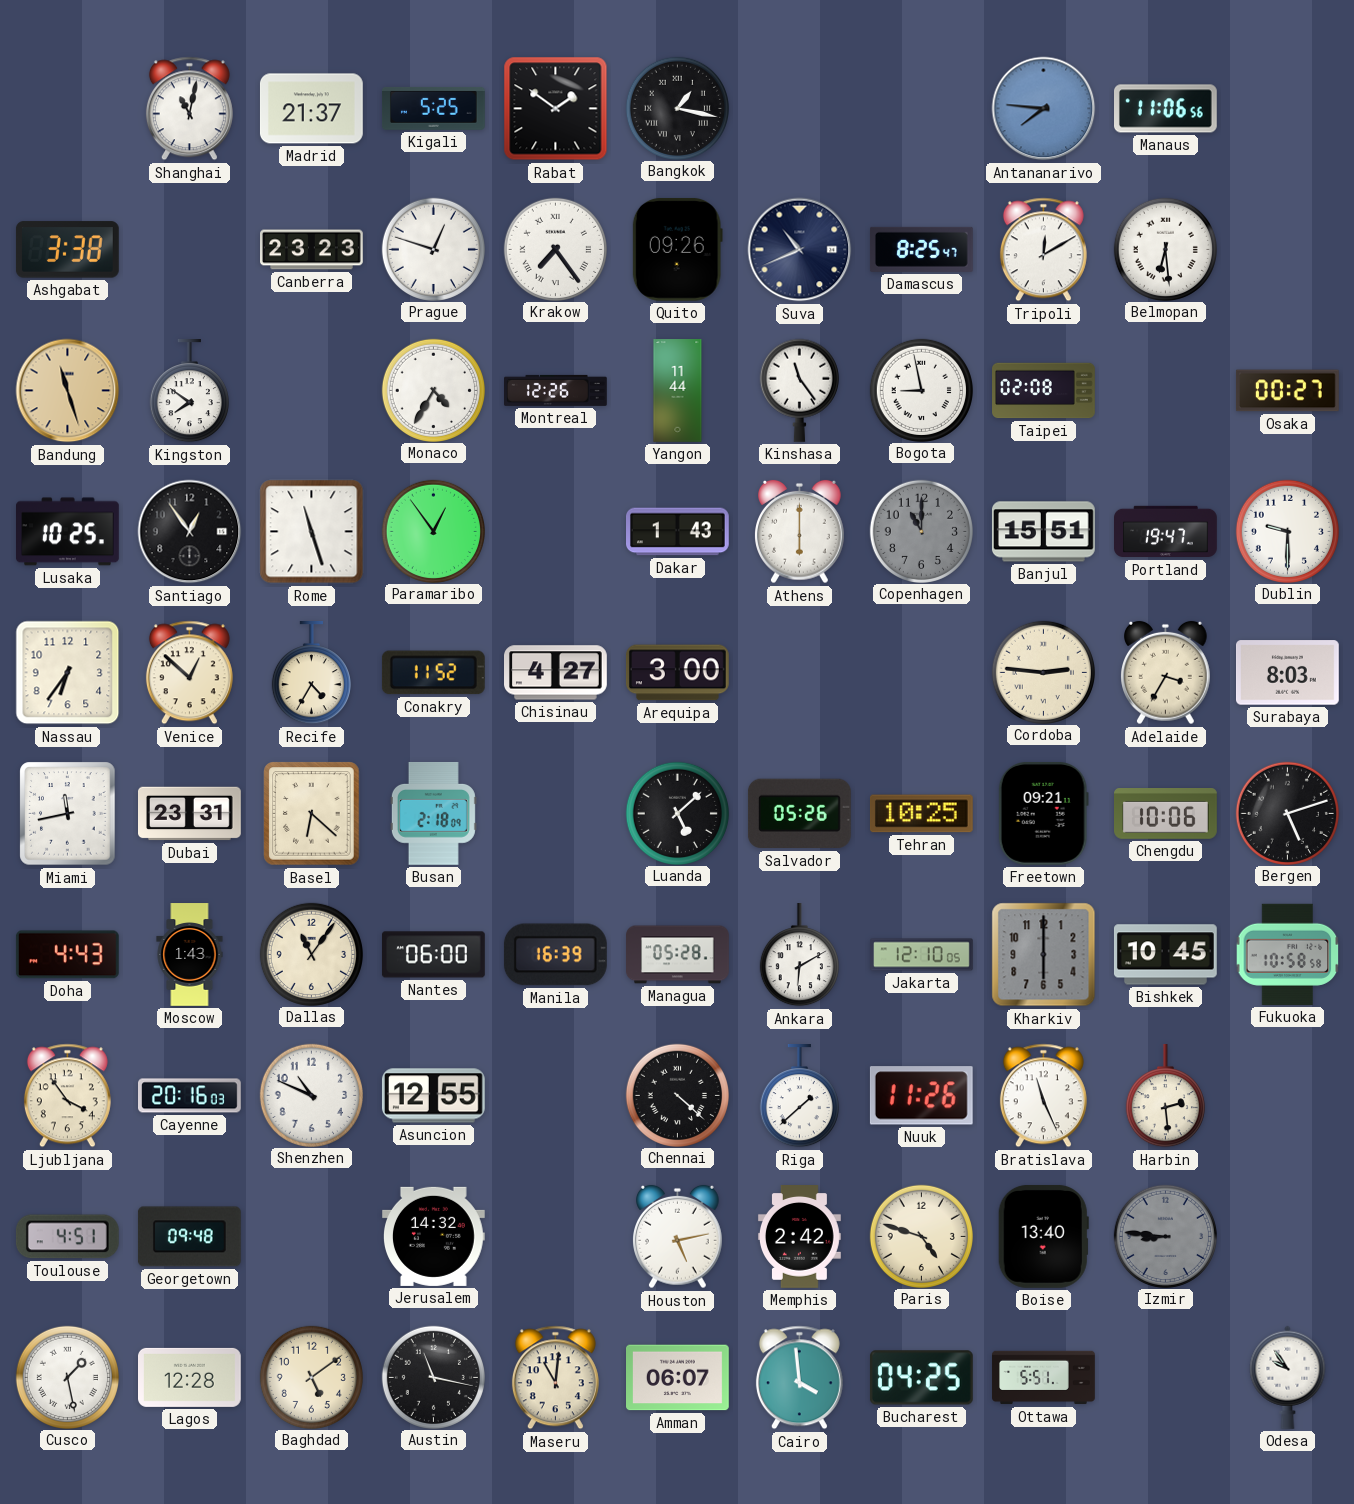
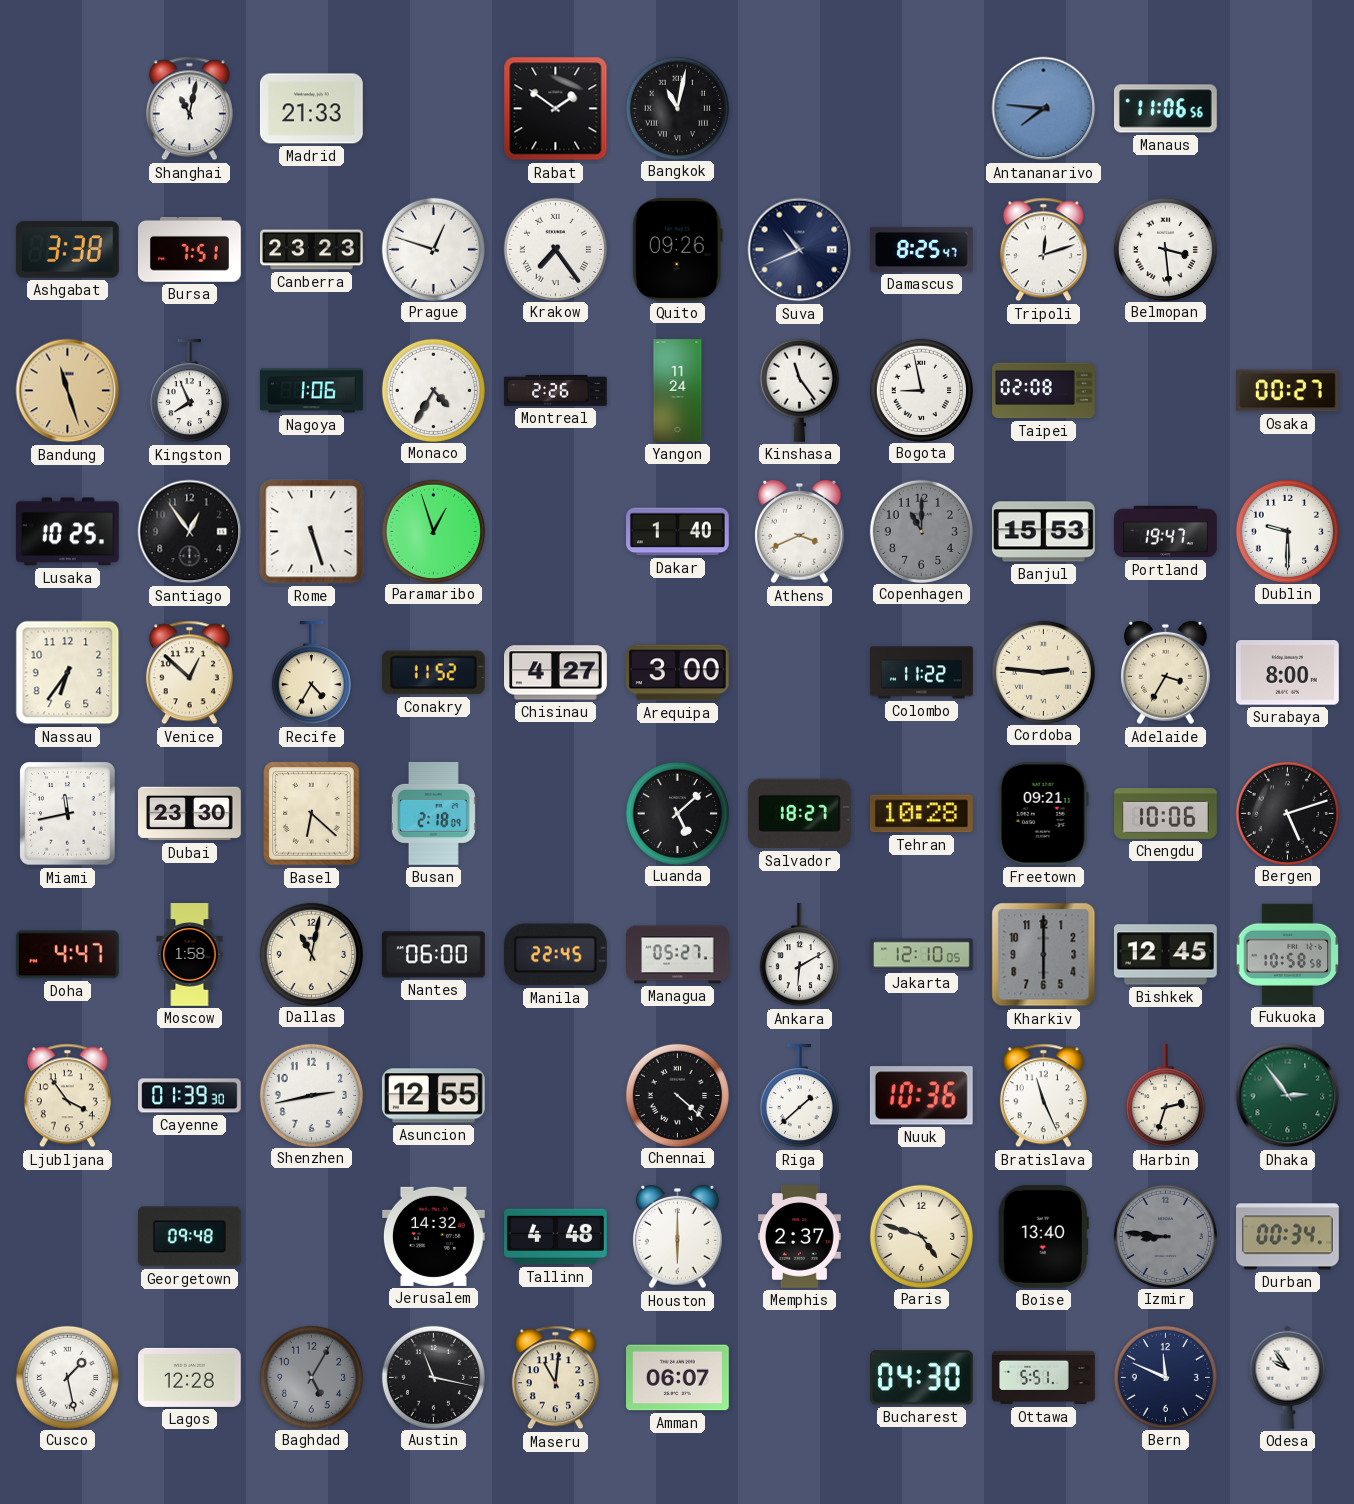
Madrid: 21:37 -> 21:33
Kigali: 5:25 -> none
Bangkok: 1:17 -> 11:02
Bursa: none -> 7:51
Tripoli: 12:10 -> 12:12
Belmopan: 6:29 -> 3:29
Kingston: 7:51 -> 7:56
Nagoya: none -> 1:06
Montreal: 12:26 -> 2:26
Yangon: 11:44 -> 11:24
Rome: 11:27 -> 5:27
Paramaribo: 12:54 -> 12:57
Dakar: 1:43 -> 1:40
Athens: 6:00 -> 3:41
Banjul: 15:51 -> 15:53
Colombo: none -> 11:22
Surabaya: 8:03 -> 8:00
Dubai: 23:31 -> 23:30
Salvador: 05:26 -> 18:27
Tehran: 10:25 -> 10:28
Doha: 4:43 -> 4:47
Moscow: 1:43 -> 1:58
Dallas: 11:06 -> 11:02
Manila: 16:39 -> 22:45
Managua: 05:28 -> 05:27
Bishkek: 10:45 -> 12:45
Cayenne: 20:16 -> 01:39
Shenzhen: 10:49 -> 2:43
Nuuk: 11:26 -> 10:36
Harbin: 2:29 -> 2:33
Dhaka: none -> 2:54
Toulouse: 4:51 -> none
Tallinn: none -> 4:48
Houston: 5:13 -> 6:00
Memphis: 2:42 -> 2:37
Durban: none -> 00:34
Baghdad: 5:09 -> 5:05
Baghdad dial: cream -> grey
Cairo: 3:59 -> none
Bucharest: 04:25 -> 04:30
Bern: none -> 11:49
